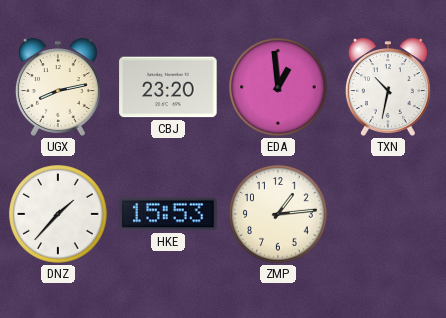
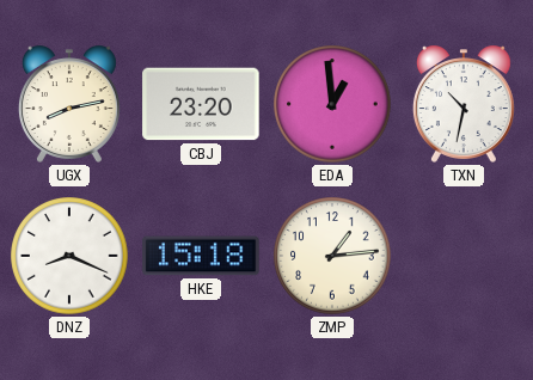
DNZ: 1:37 -> 8:19
HKE: 15:53 -> 15:18
